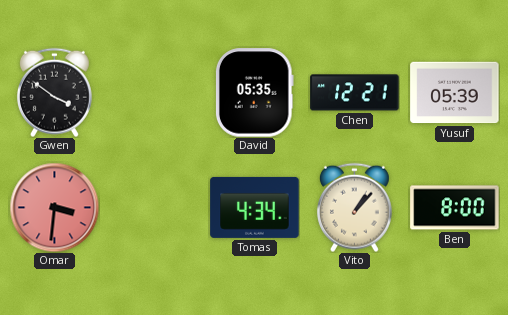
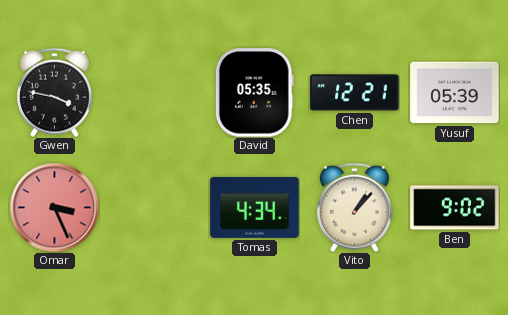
Gwen: 3:51 -> 3:47
Omar: 3:31 -> 3:26
Ben: 8:00 -> 9:02
